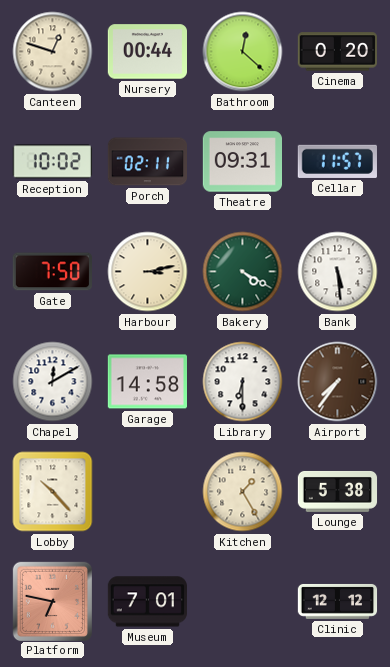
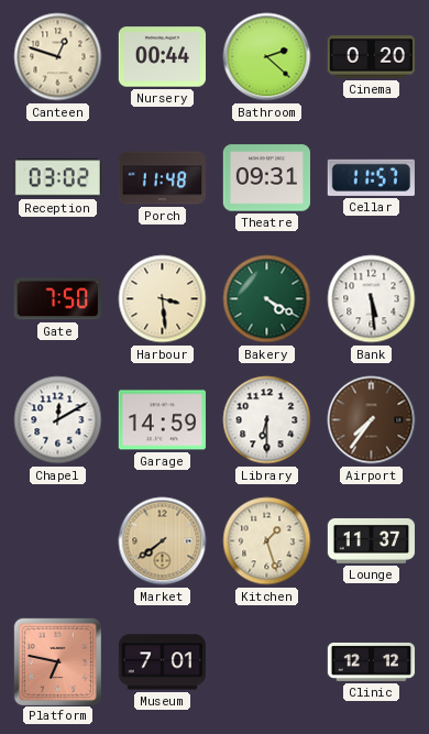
Bathroom: 12:22 -> 2:22
Reception: 10:02 -> 03:02
Porch: 02:11 -> 11:48
Harbour: 3:13 -> 3:29
Garage: 14:58 -> 14:59
Lobby: 10:23 -> none
Market: none -> 7:39
Kitchen: 1:25 -> 1:27
Lounge: 5:38 -> 11:37
